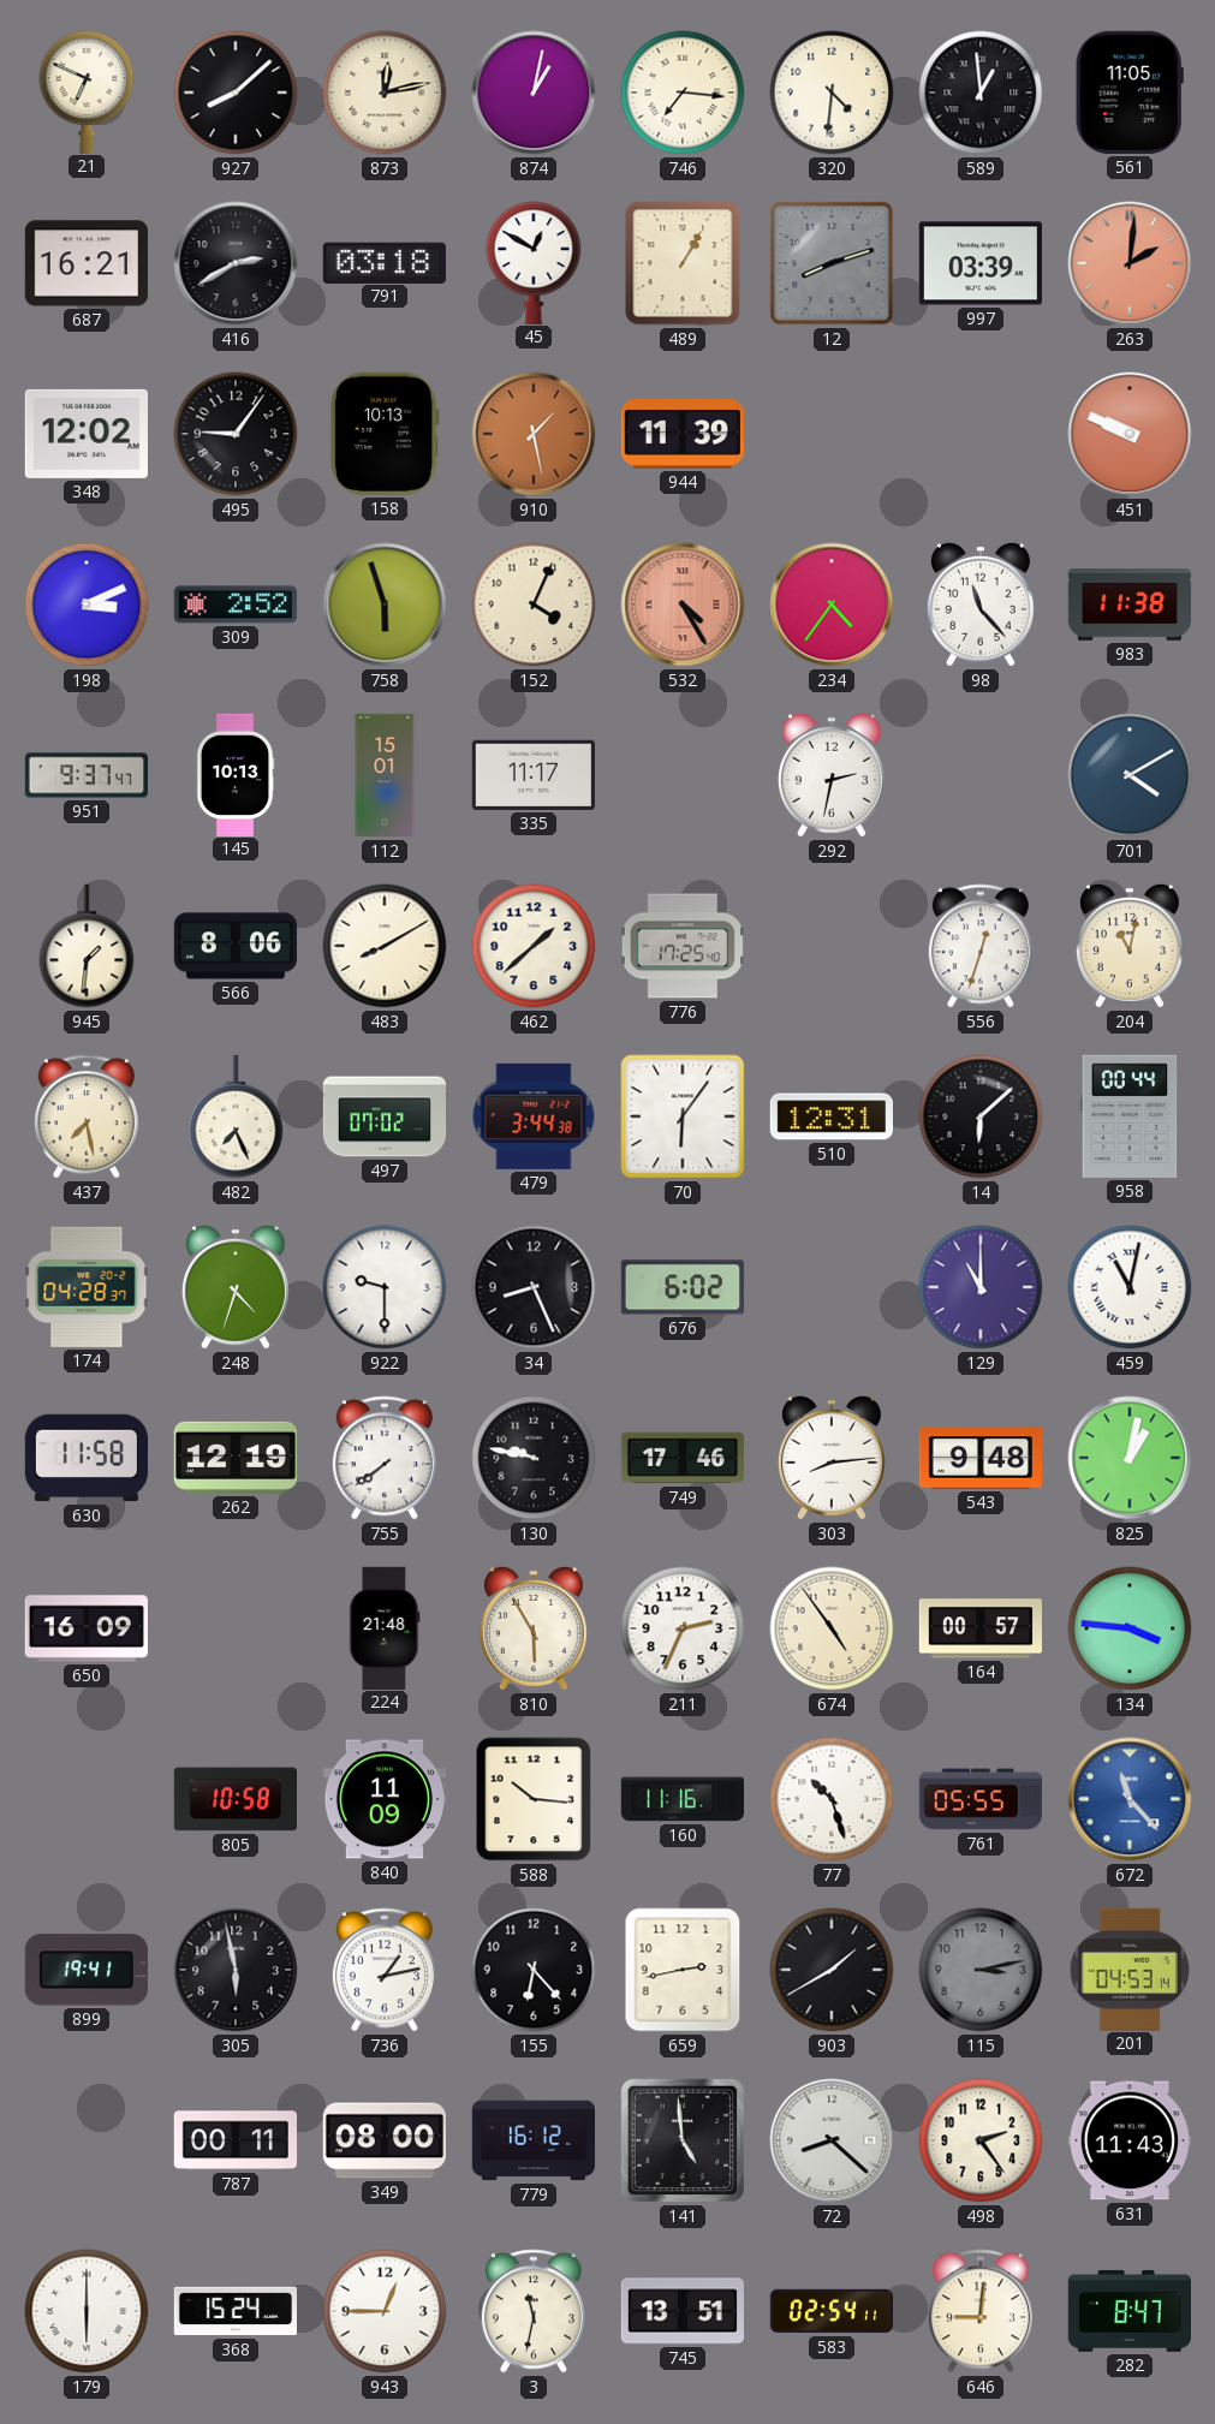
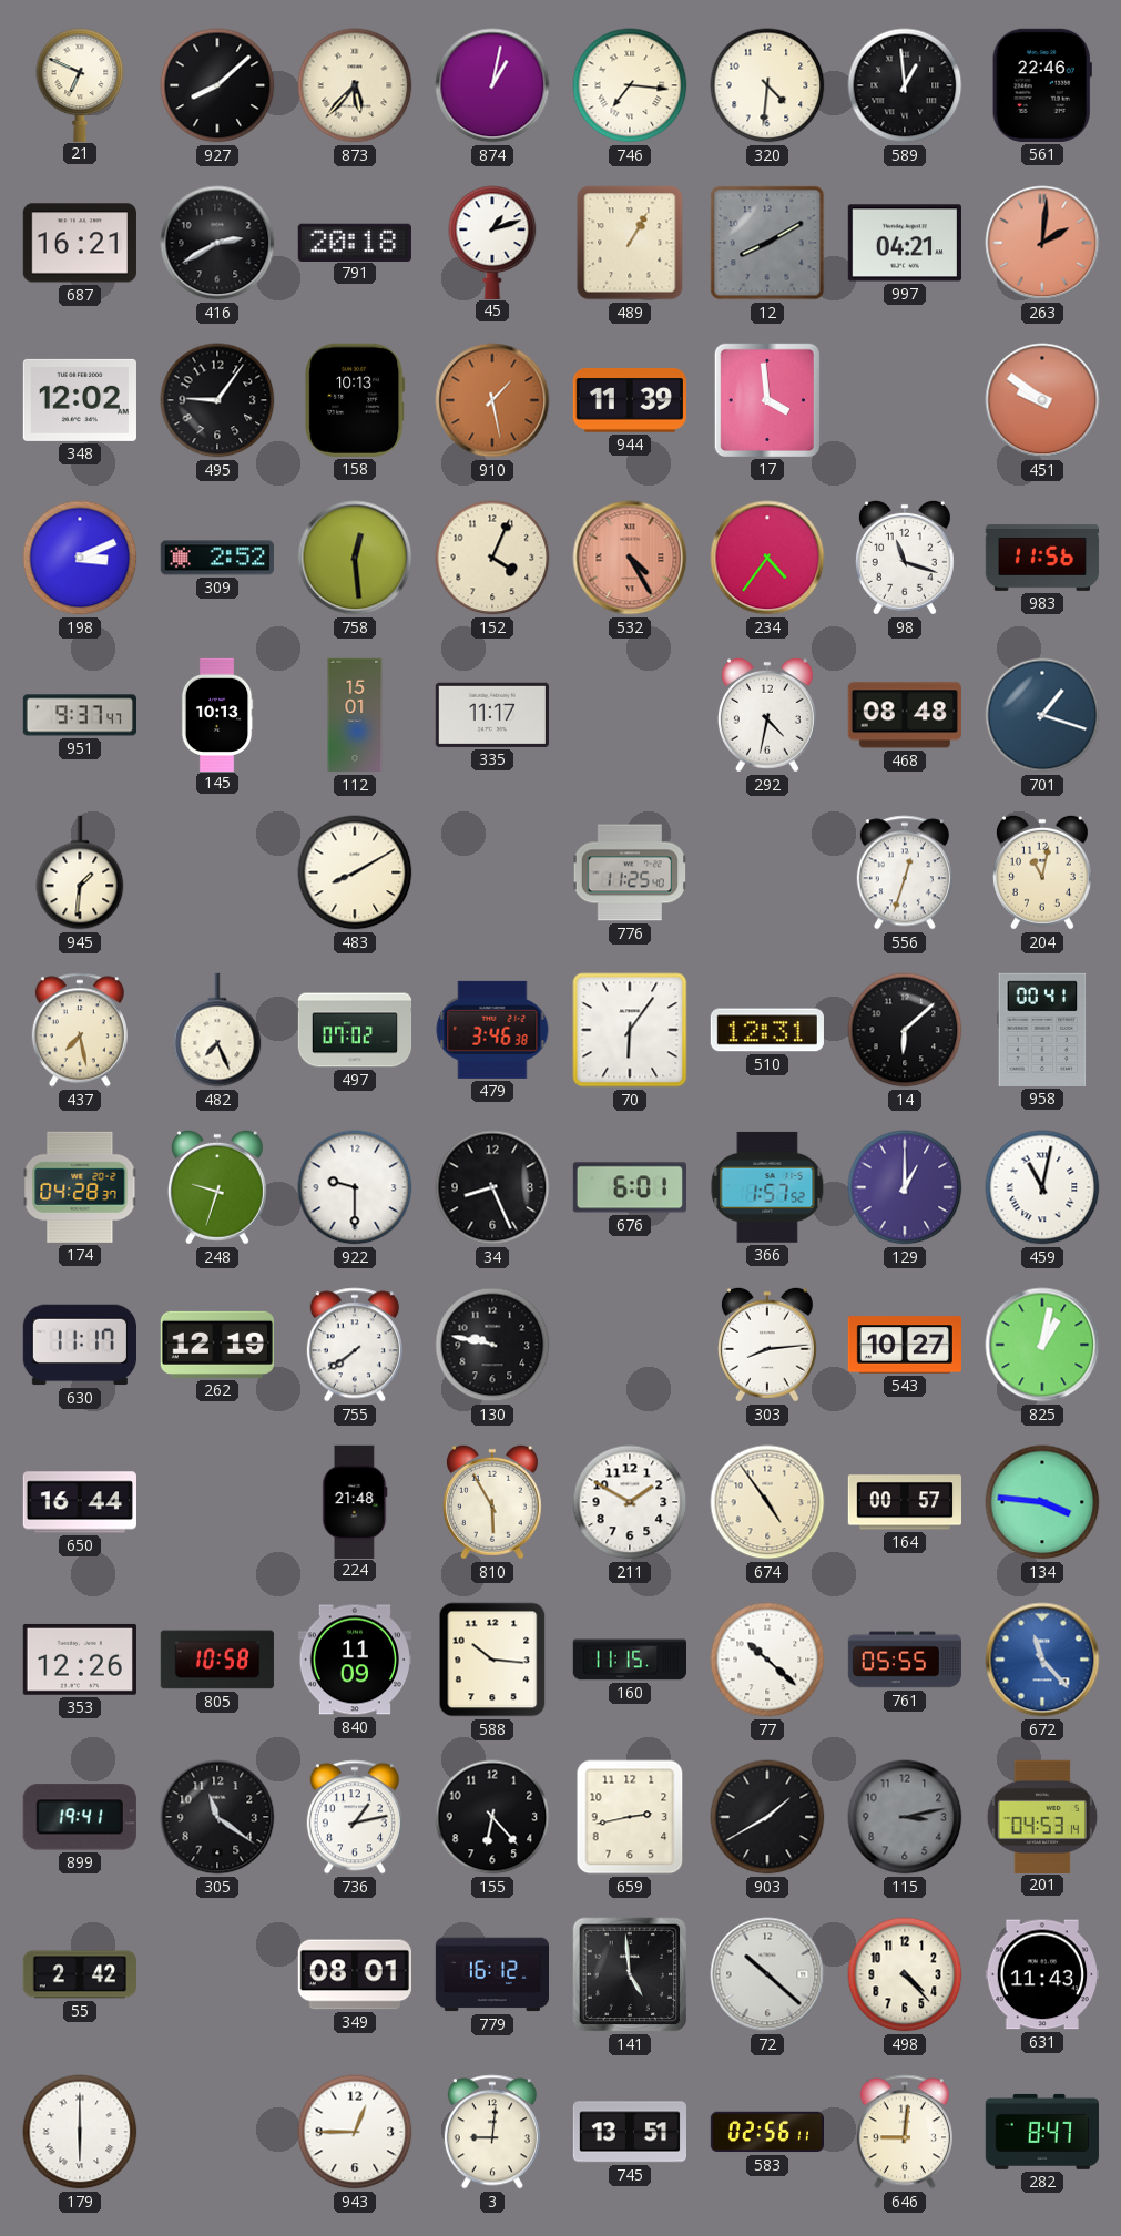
873: 12:13 -> 5:37
561: 11:05 -> 22:46
791: 03:18 -> 20:18
45: 12:50 -> 1:12
12: 8:12 -> 8:10
997: 03:39 -> 04:21
17: none -> 3:59
451: 9:49 -> 9:51
758: 5:57 -> 12:29
98: 11:23 -> 11:18
983: 11:38 -> 11:56
292: 2:32 -> 4:32
468: none -> 08:48
701: 4:10 -> 1:18
566: 8:06 -> none
462: 1:38 -> none
776: 17:25 -> 11:25
479: 3:44 -> 3:46
958: 00:44 -> 00:41
248: 4:33 -> 9:33
676: 6:02 -> 6:01
366: none -> 1:57
129: 11:00 -> 1:00
630: 11:58 -> 11:17
749: 17:46 -> none
543: 9:48 -> 10:27
650: 16:09 -> 16:44
211: 2:34 -> 1:50
353: none -> 12:26
160: 11:16 -> 11:15
77: 10:27 -> 10:22
305: 5:58 -> 11:21
55: none -> 2:42
787: 00:11 -> none
349: 08:00 -> 08:01
72: 8:22 -> 10:22
498: 2:24 -> 4:23
368: 15:24 -> none
3: 11:32 -> 9:01
583: 02:54 -> 02:56
